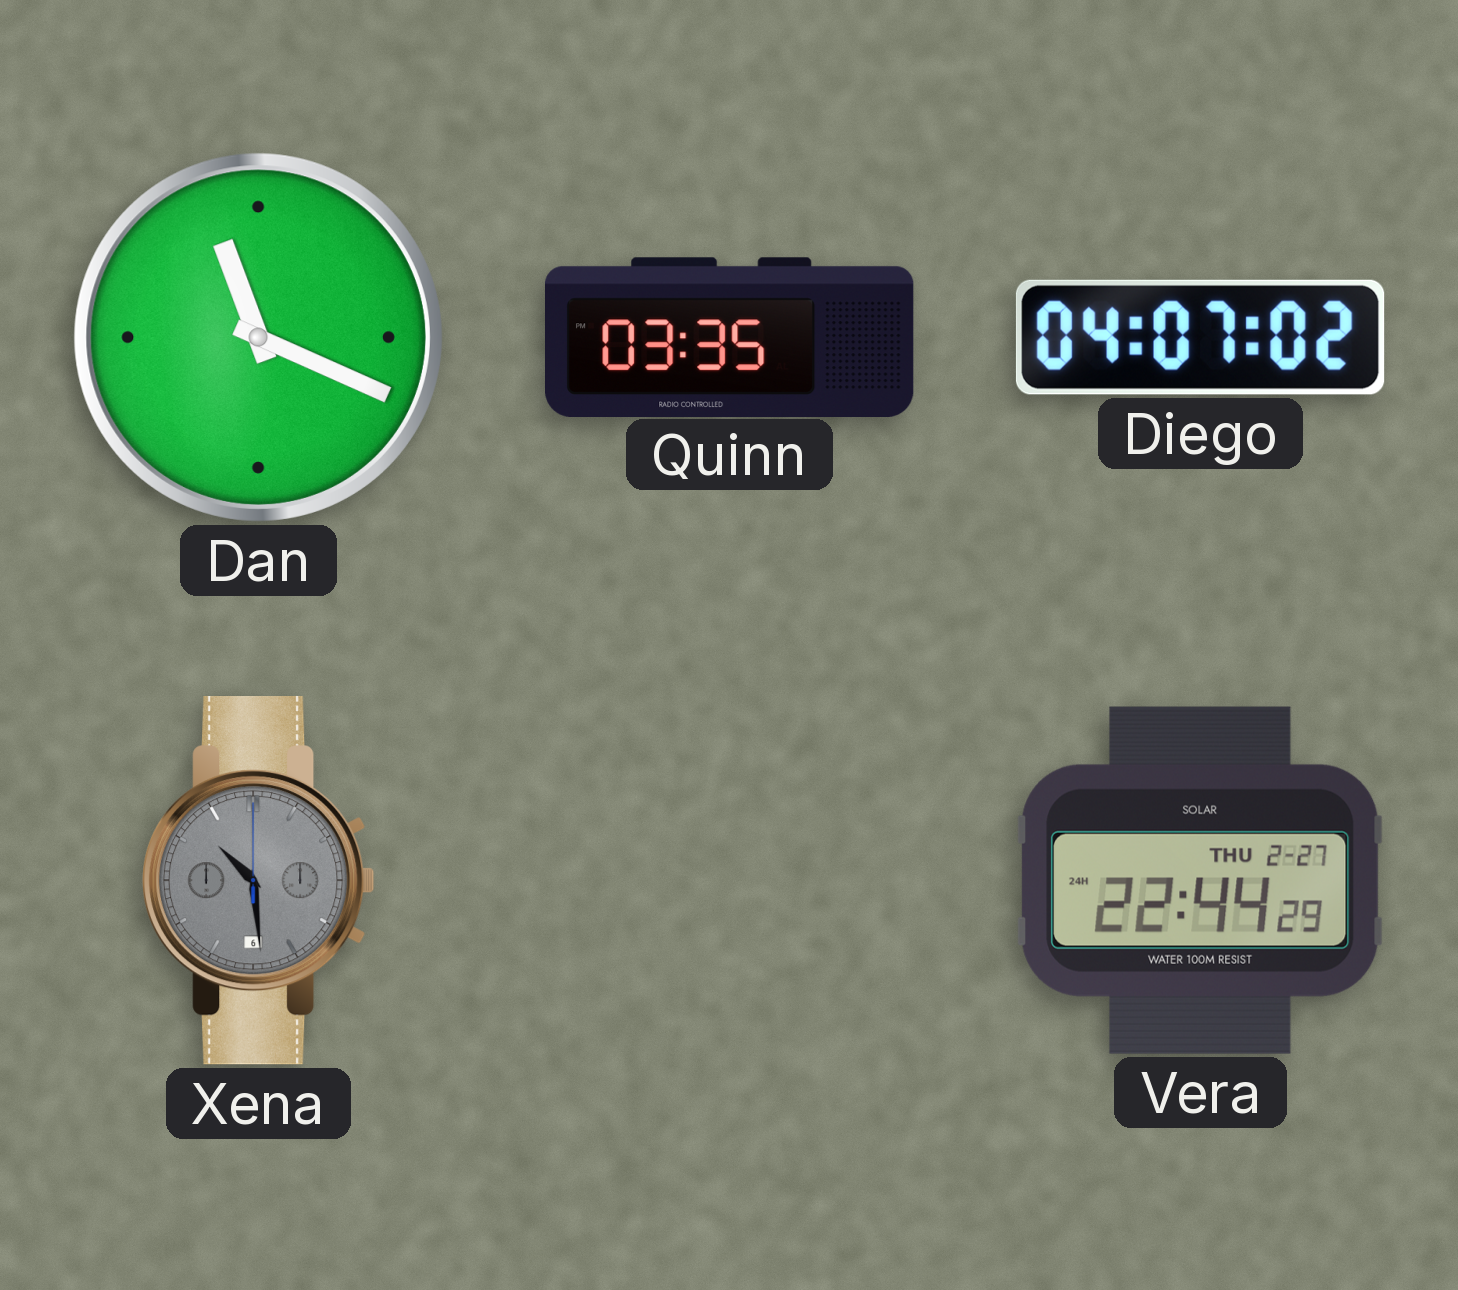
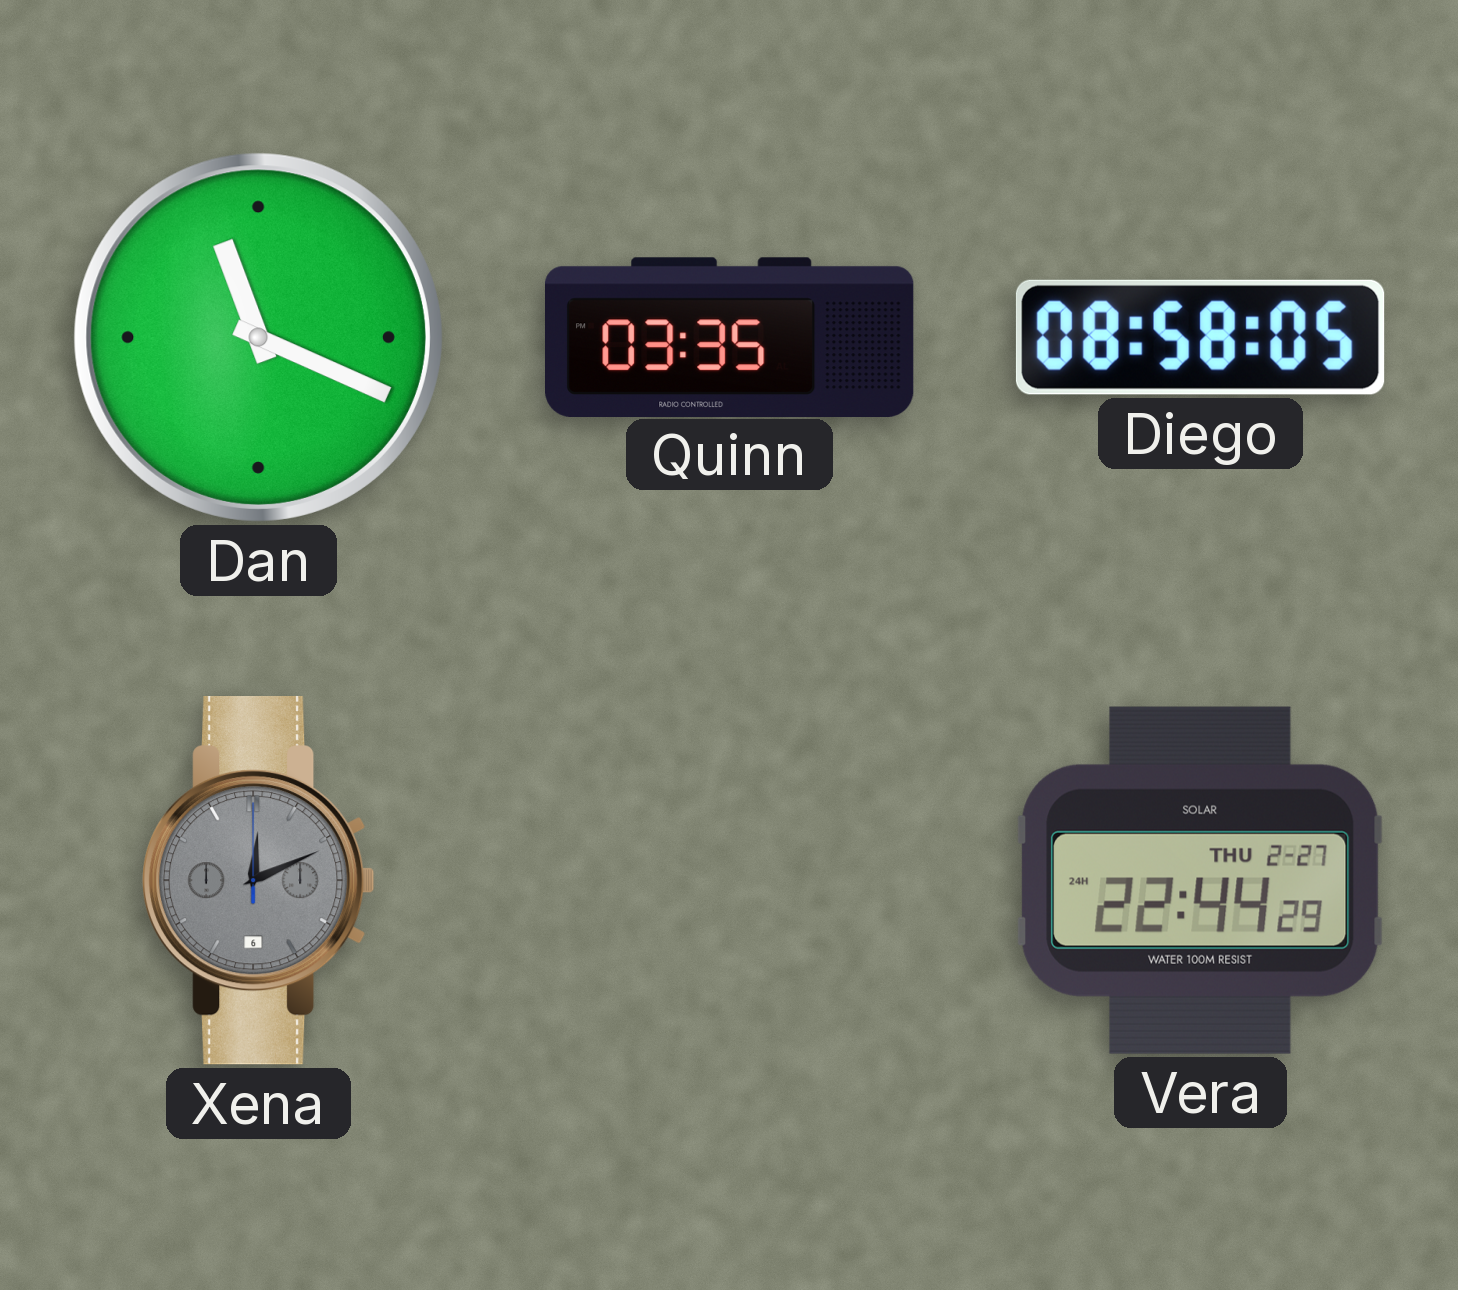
Diego: 04:07 -> 08:58
Xena: 10:29 -> 12:11
